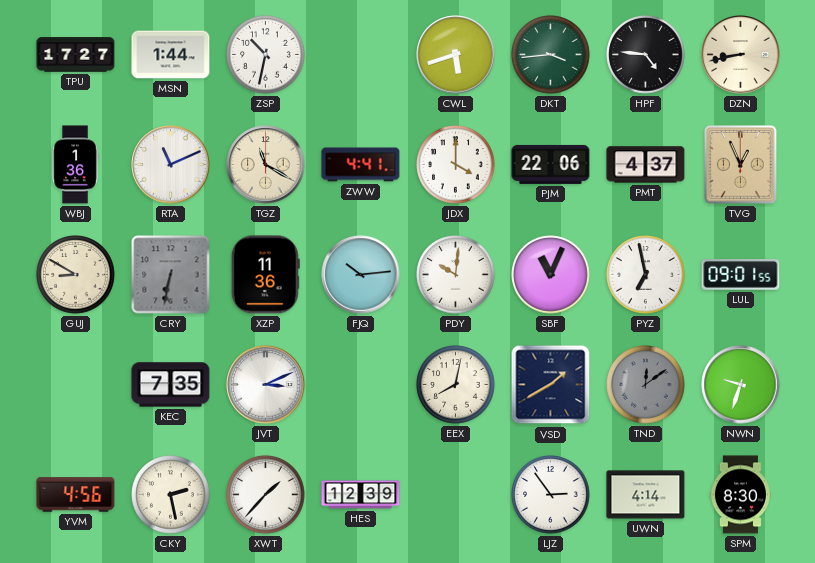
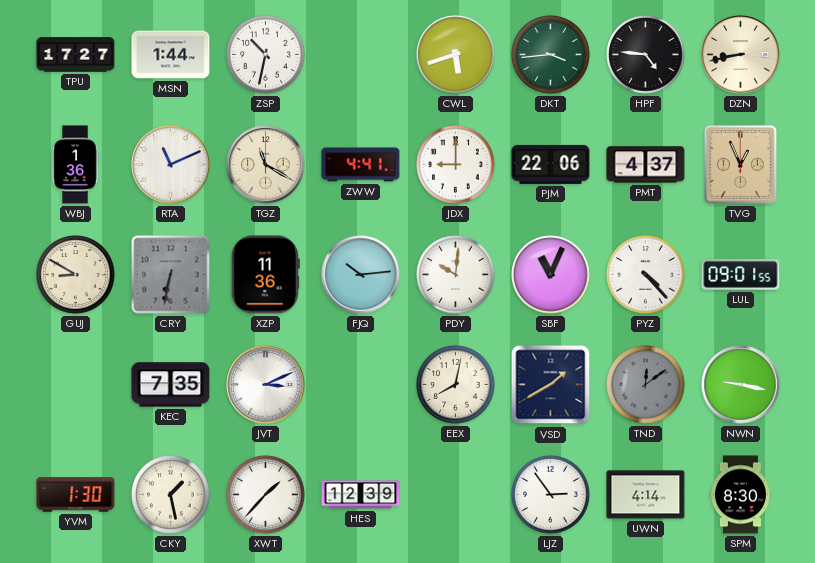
JDX: 4:00 -> 9:00
PYZ: 6:58 -> 4:23
NWN: 9:33 -> 9:17
YVM: 4:56 -> 1:30
CKY: 2:28 -> 1:28
